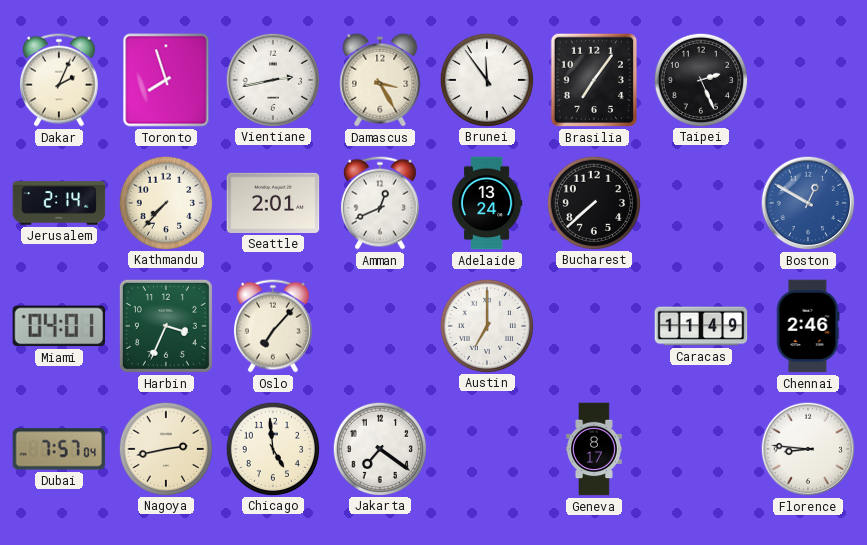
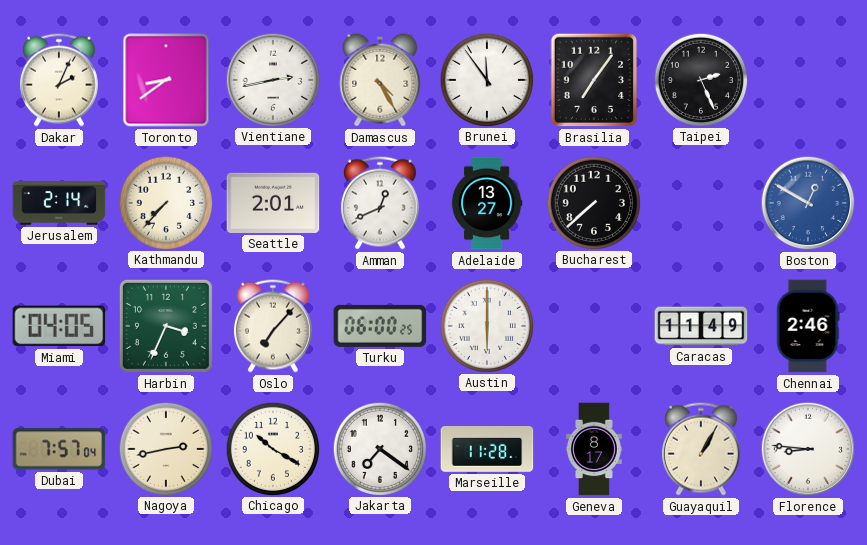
Toronto: 7:57 -> 8:39
Damascus: 3:25 -> 4:25
Adelaide: 13:24 -> 13:27
Miami: 04:01 -> 04:05
Turku: none -> 06:00
Austin: 7:00 -> 6:00
Chicago: 4:59 -> 10:20
Marseille: none -> 11:28
Guayaquil: none -> 1:05
